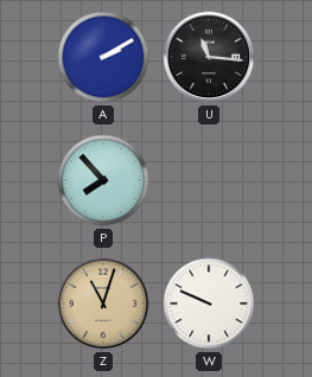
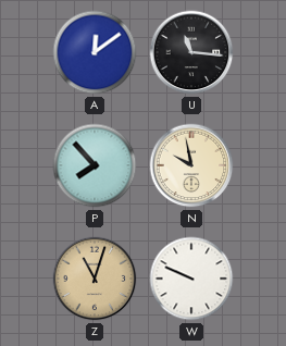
A: 2:10 -> 12:09
N: none -> 9:58
